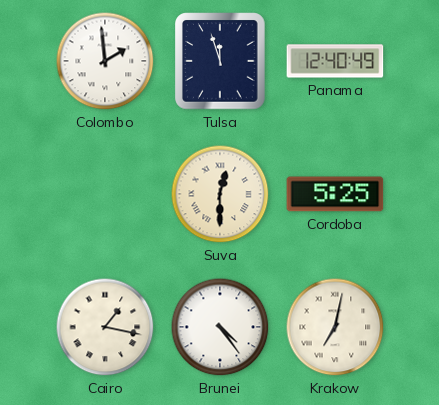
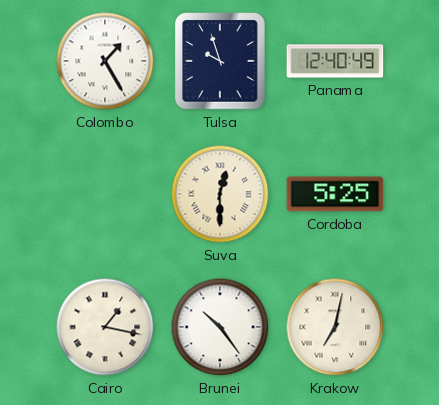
Colombo: 1:59 -> 1:25
Tulsa: 11:57 -> 9:57
Brunei: 4:24 -> 10:24
